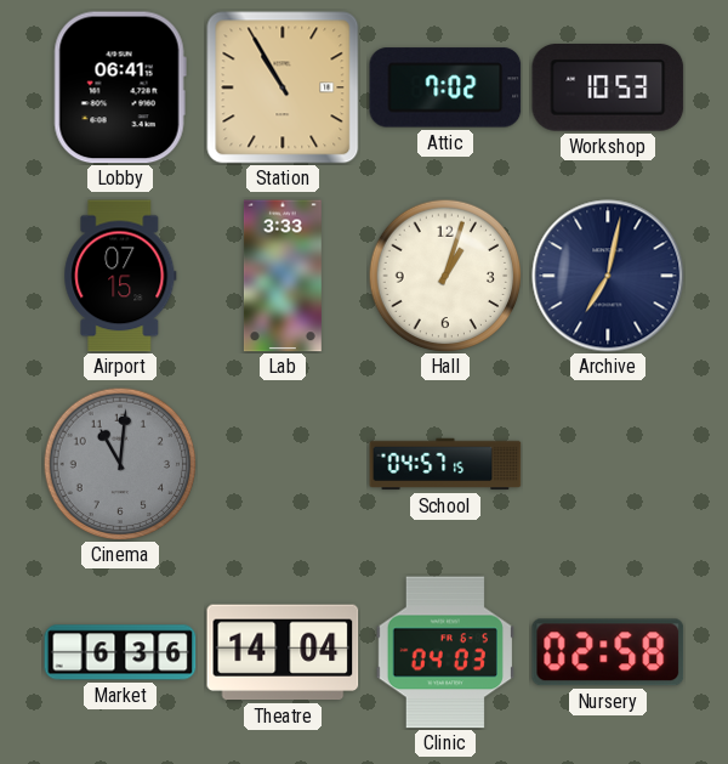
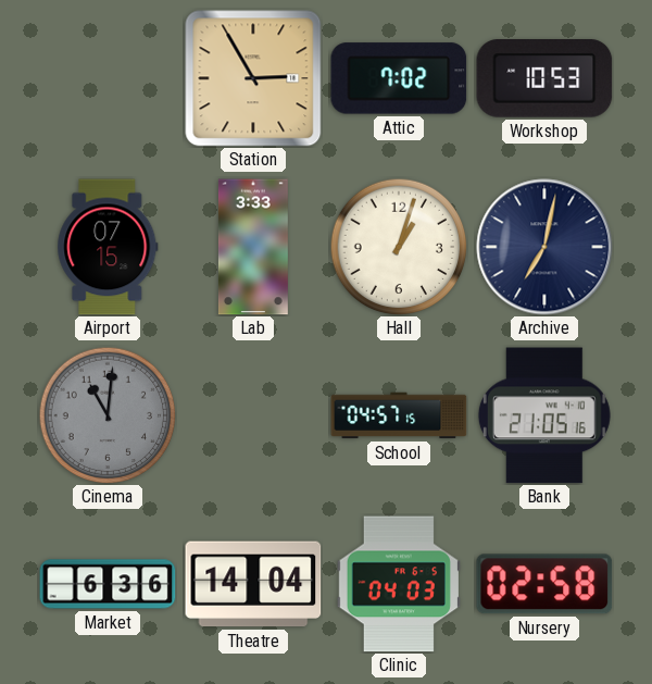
Lobby: 06:41 -> none
Station: 10:55 -> 2:55
Bank: none -> 21:05
